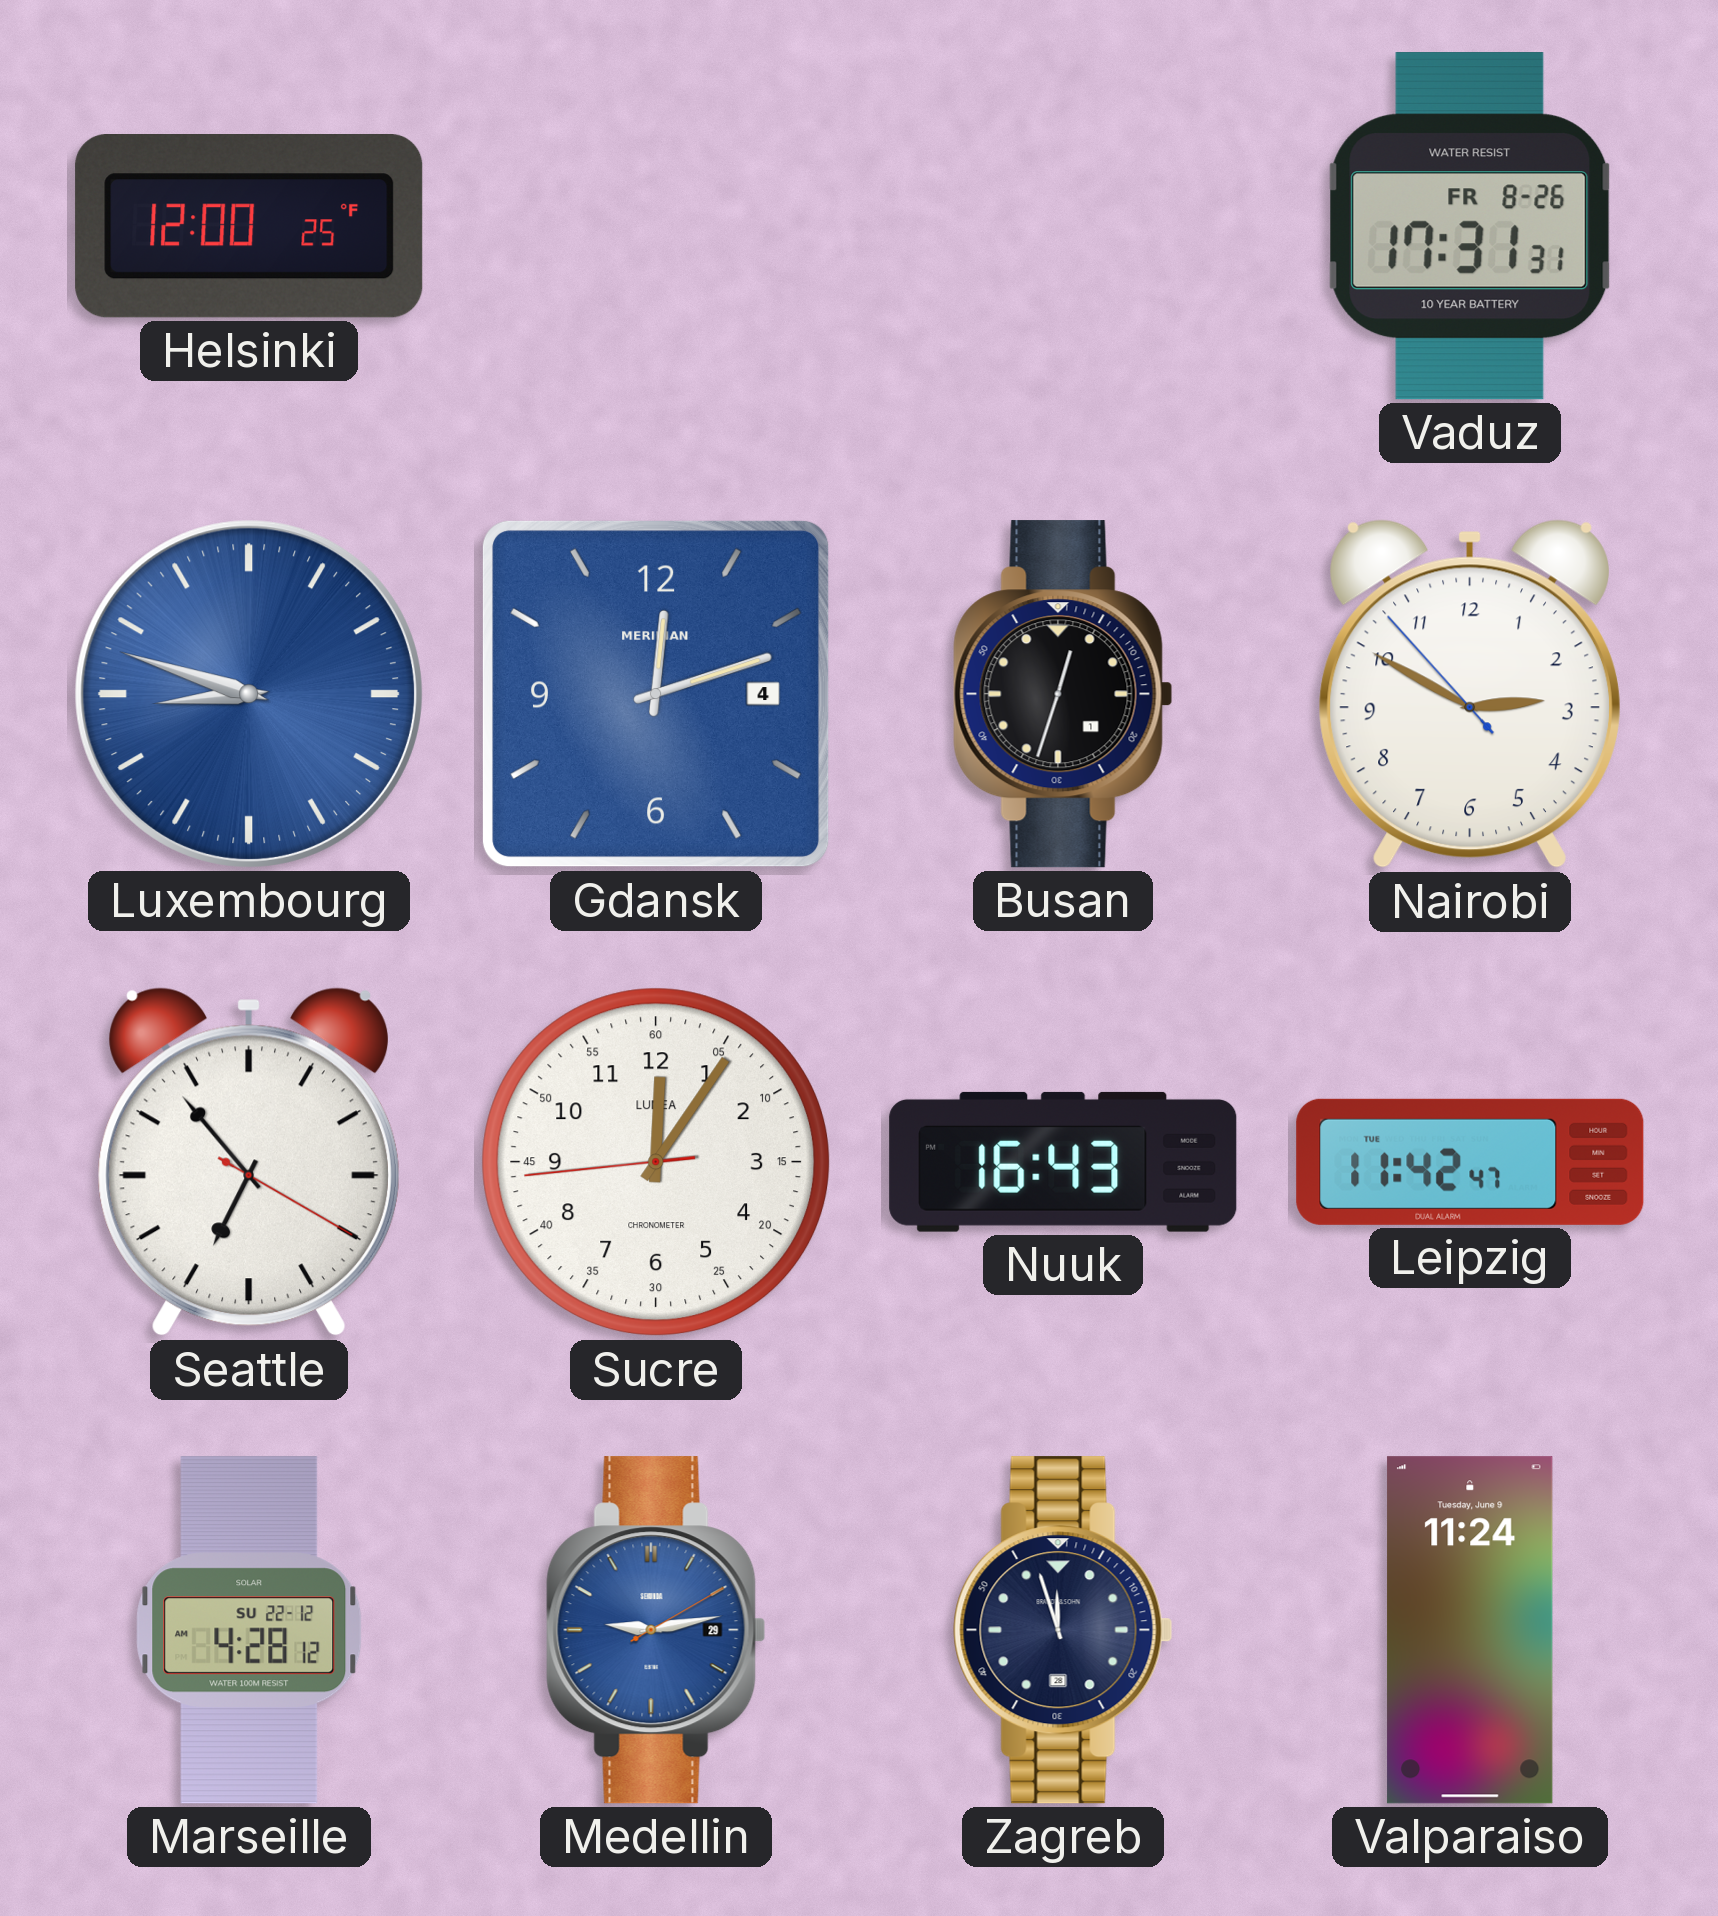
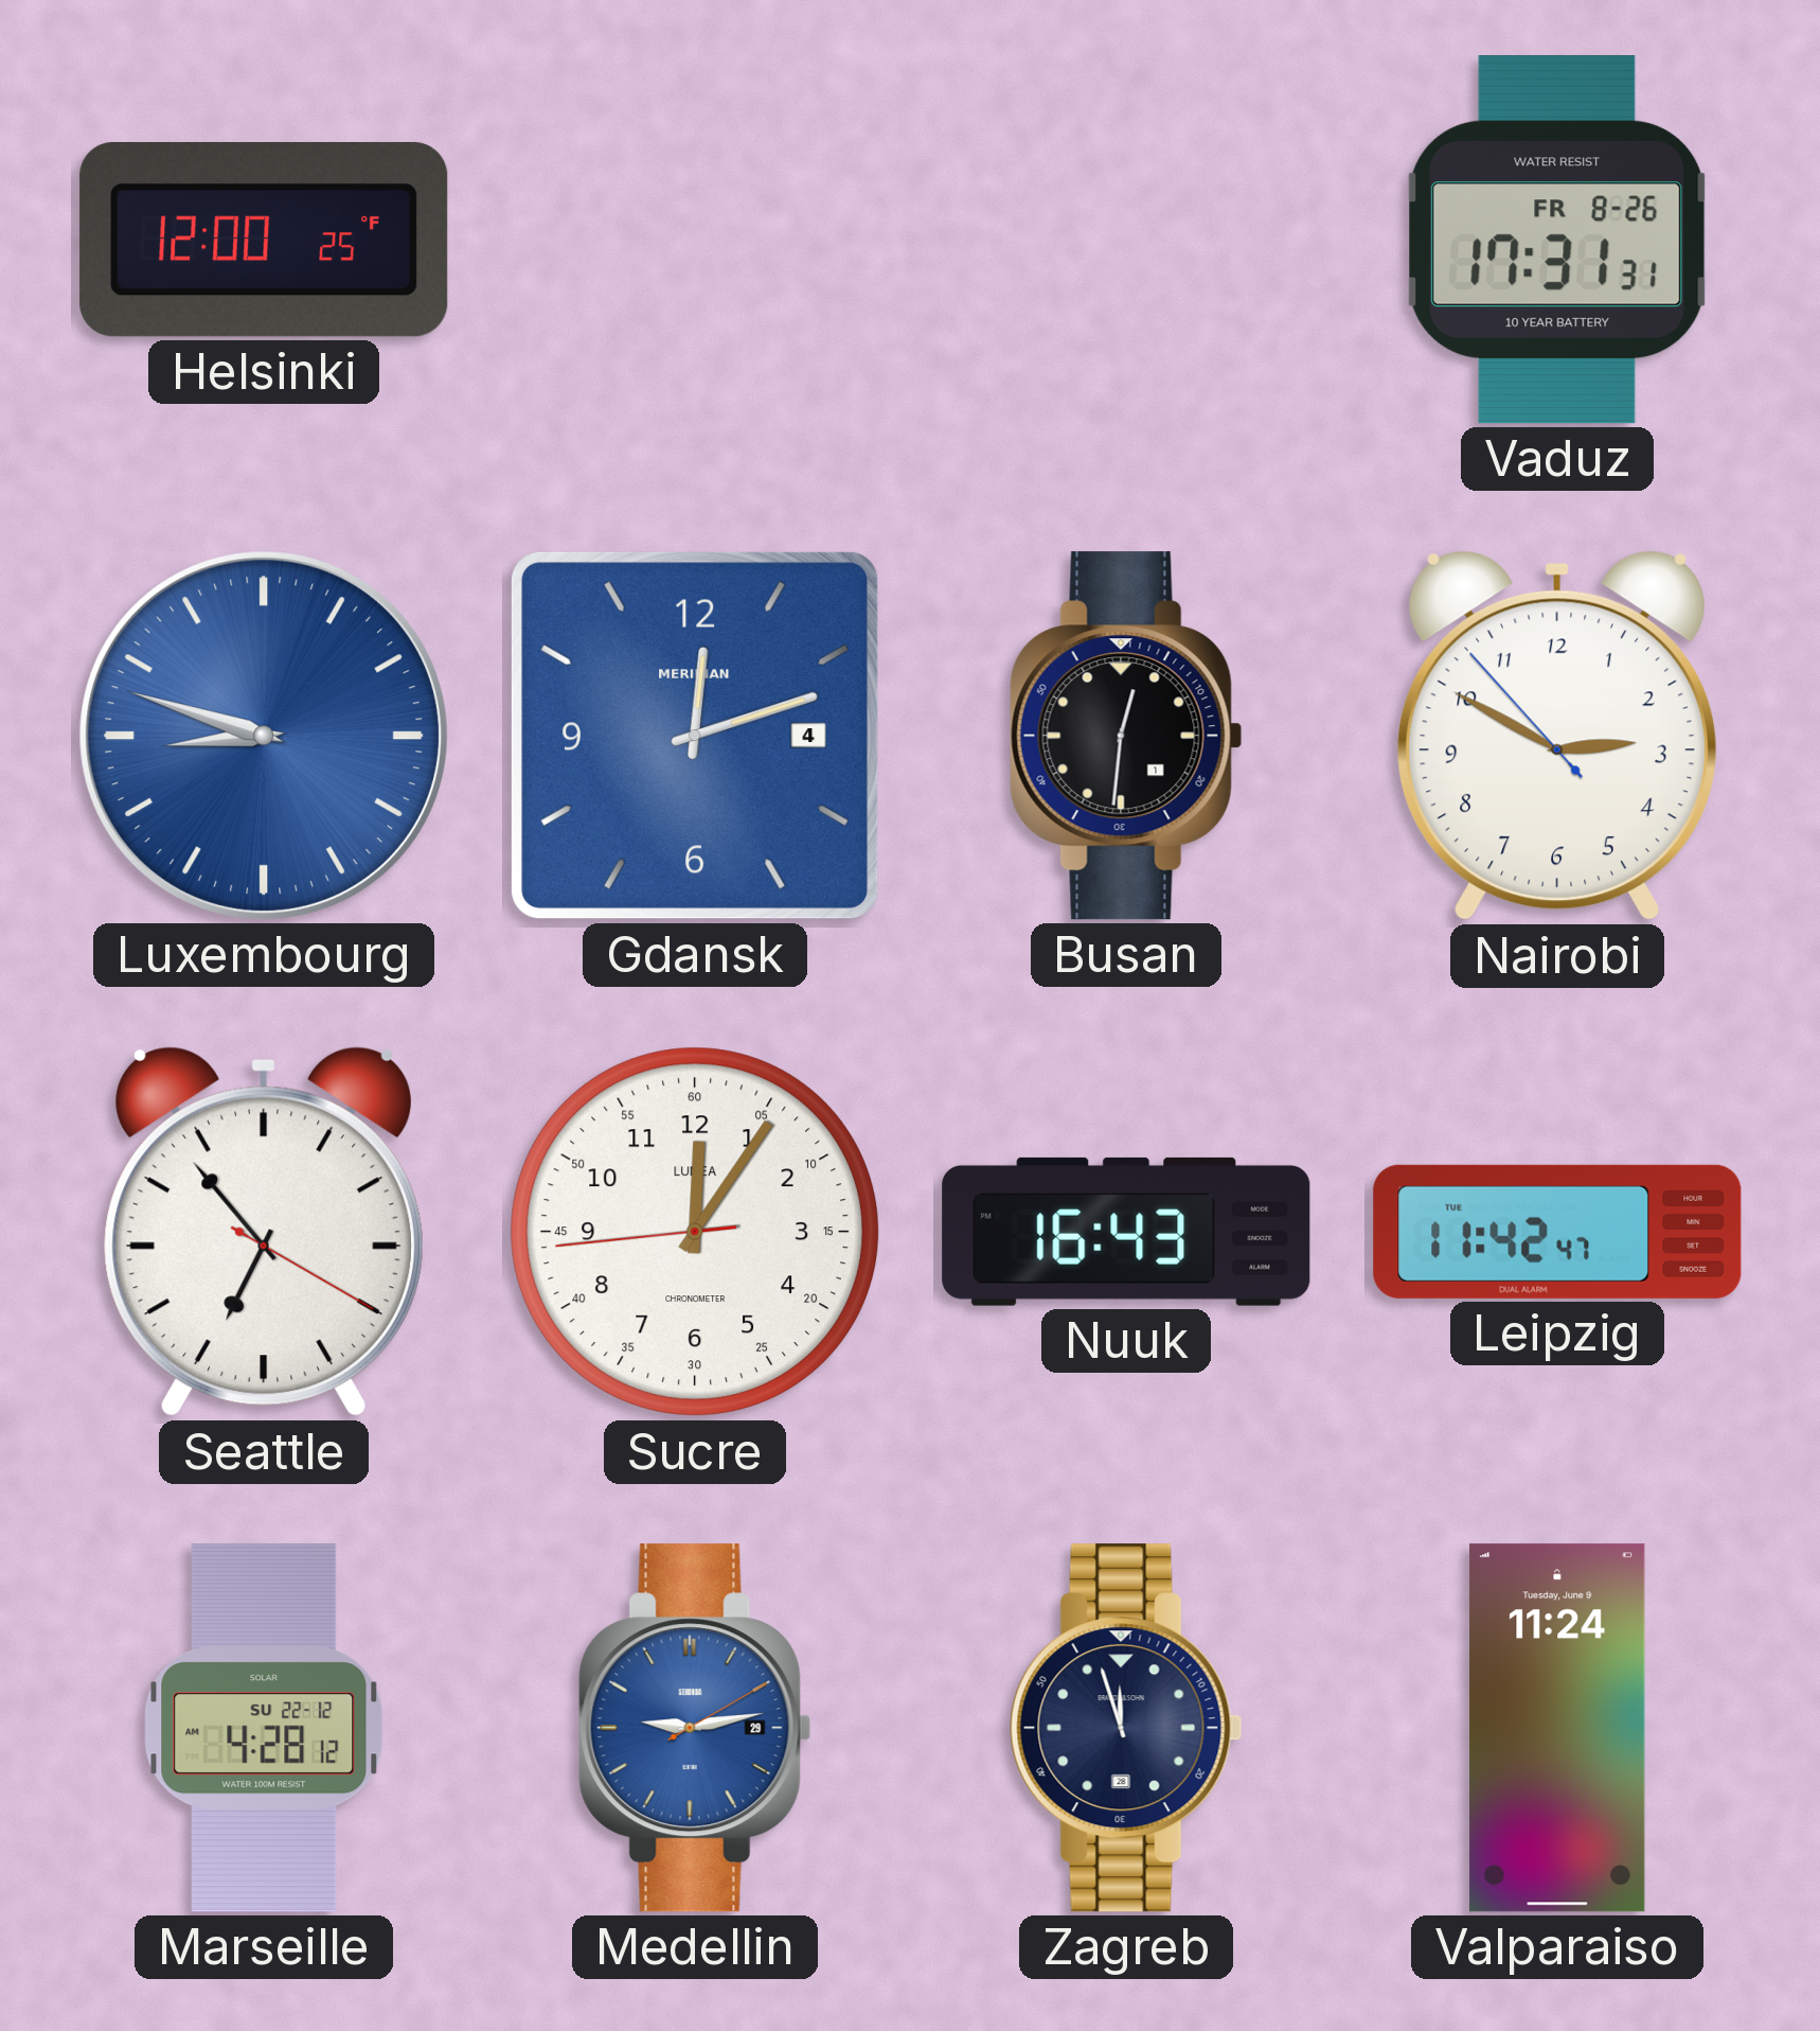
Busan: 12:33 -> 12:31
